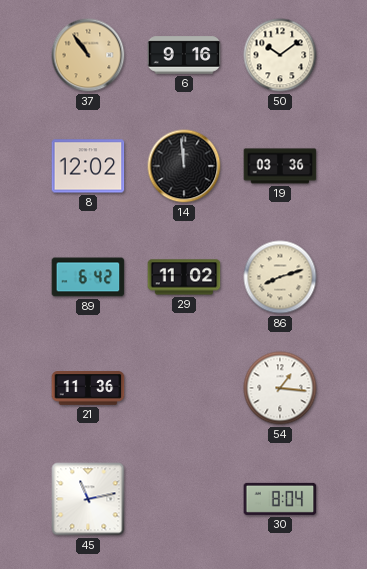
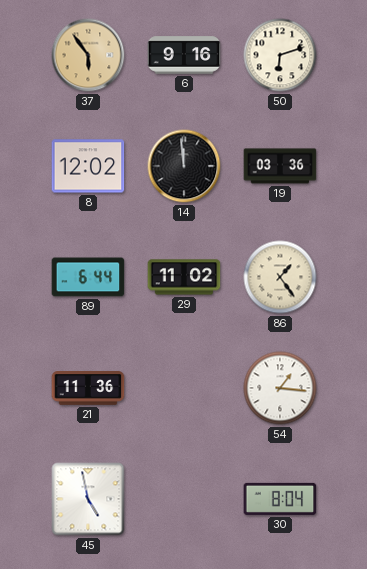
37: 10:54 -> 5:54
50: 10:09 -> 6:12
89: 6:42 -> 6:44
86: 8:12 -> 1:24
45: 11:13 -> 4:58
